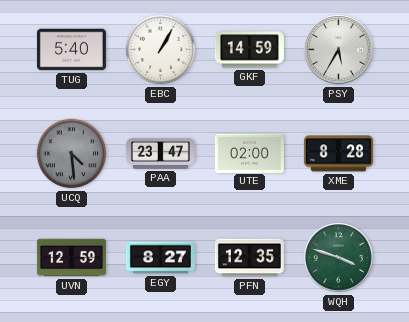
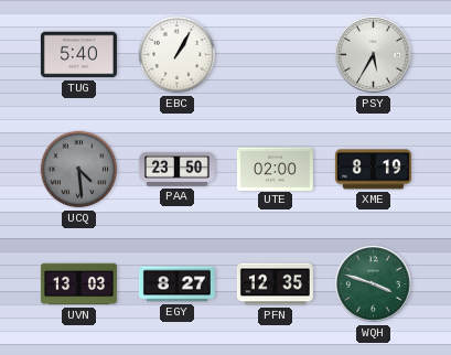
GKF: 14:59 -> none
PAA: 23:47 -> 23:50
XME: 8:28 -> 8:19
UVN: 12:59 -> 13:03
